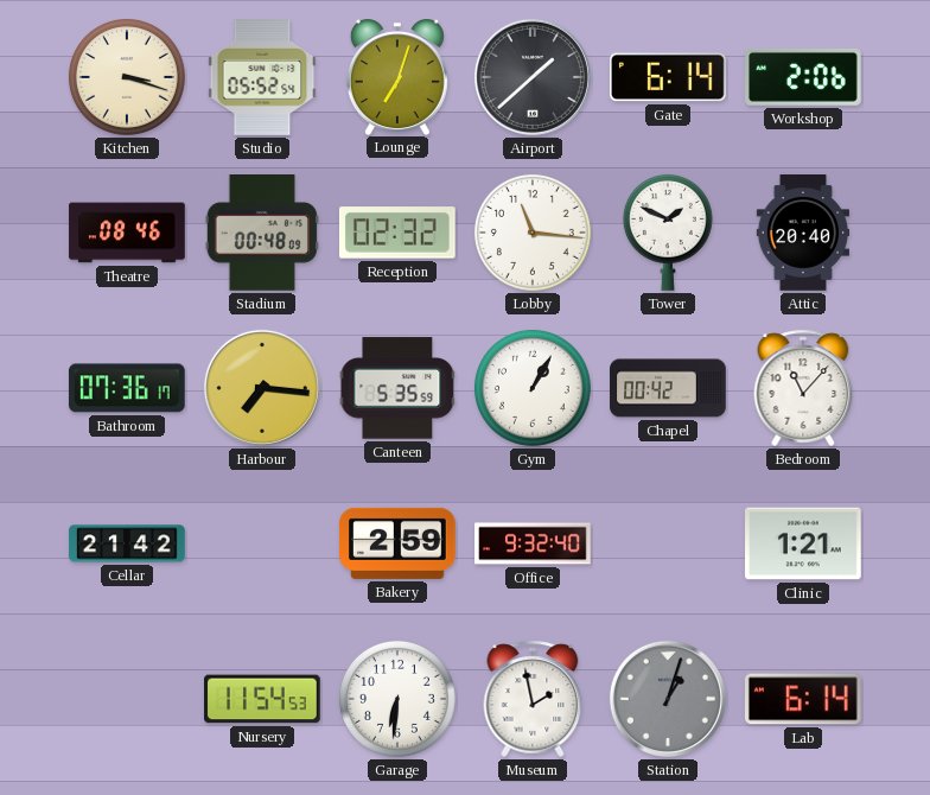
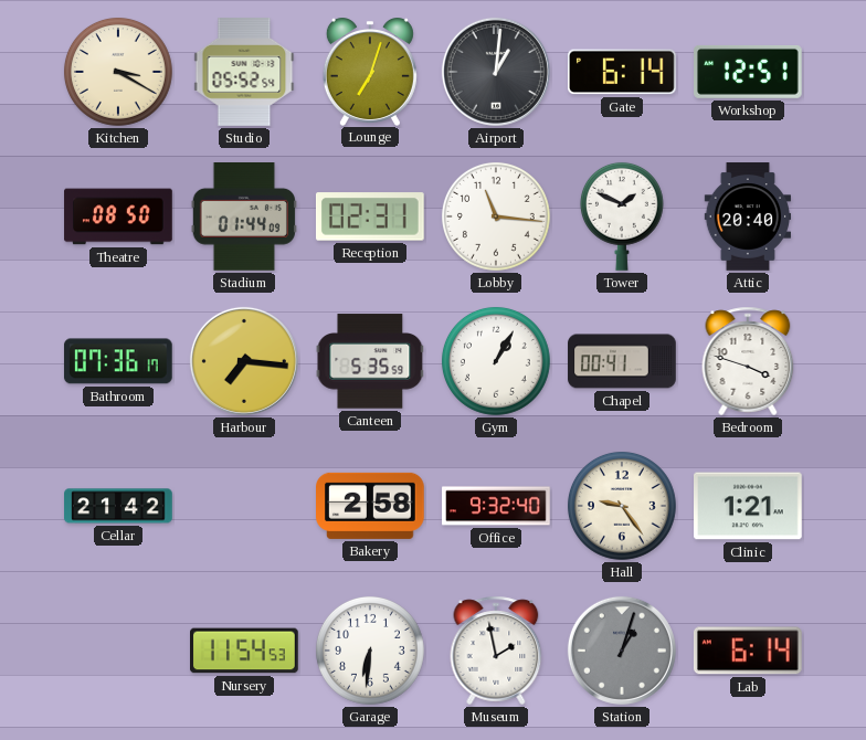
Kitchen: 3:18 -> 3:20
Airport: 1:38 -> 1:01
Workshop: 2:06 -> 12:51
Theatre: 08:46 -> 08:50
Stadium: 00:48 -> 01:44
Reception: 02:32 -> 02:31
Chapel: 00:42 -> 00:41
Bedroom: 11:07 -> 3:48
Bakery: 2:59 -> 2:58
Hall: none -> 9:24
